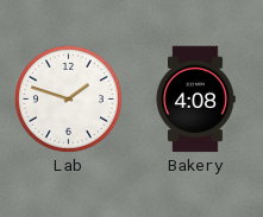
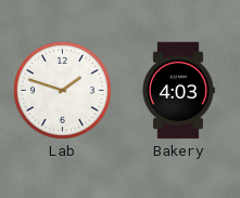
Bakery: 4:08 -> 4:03
